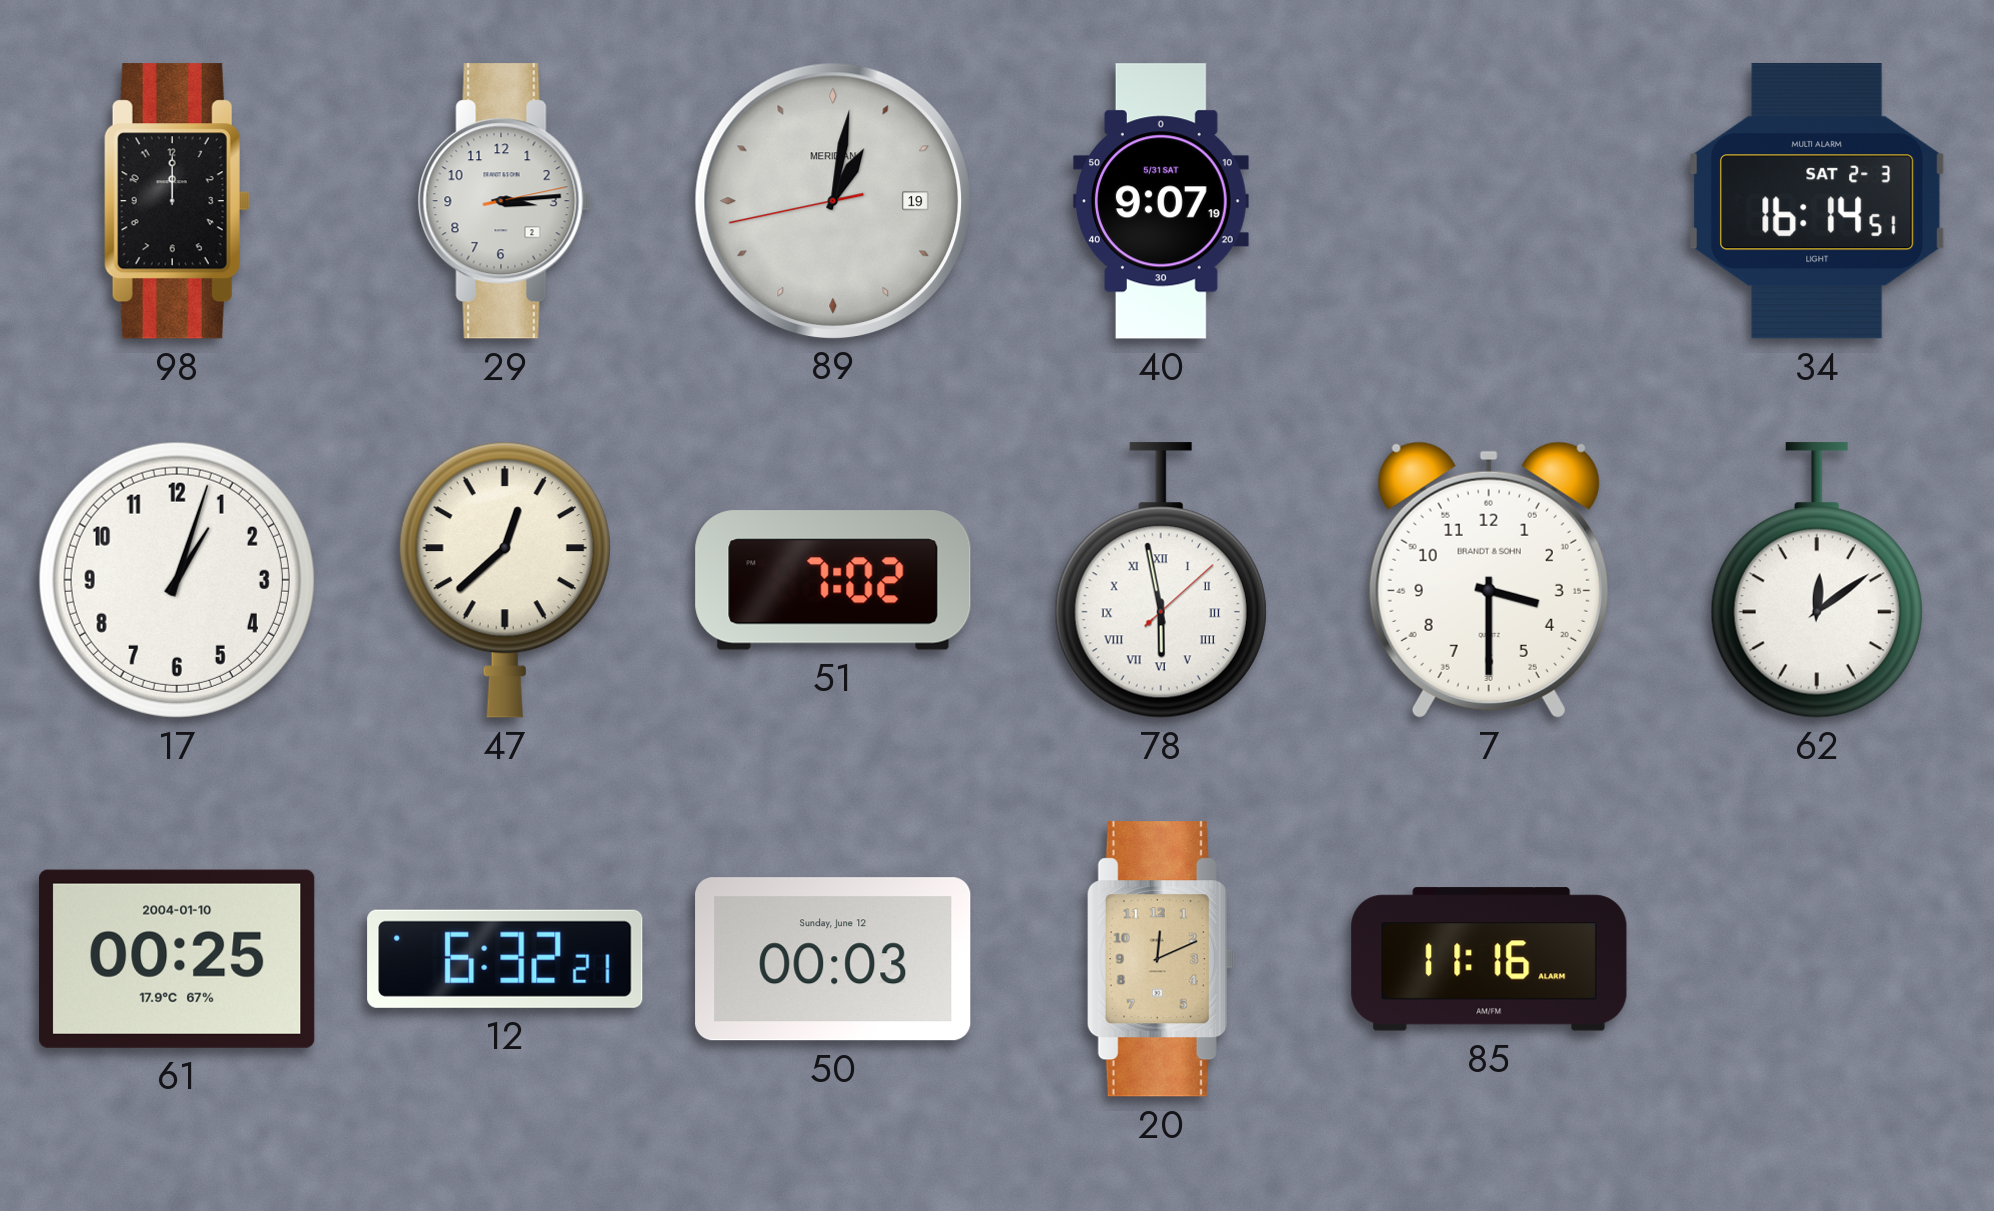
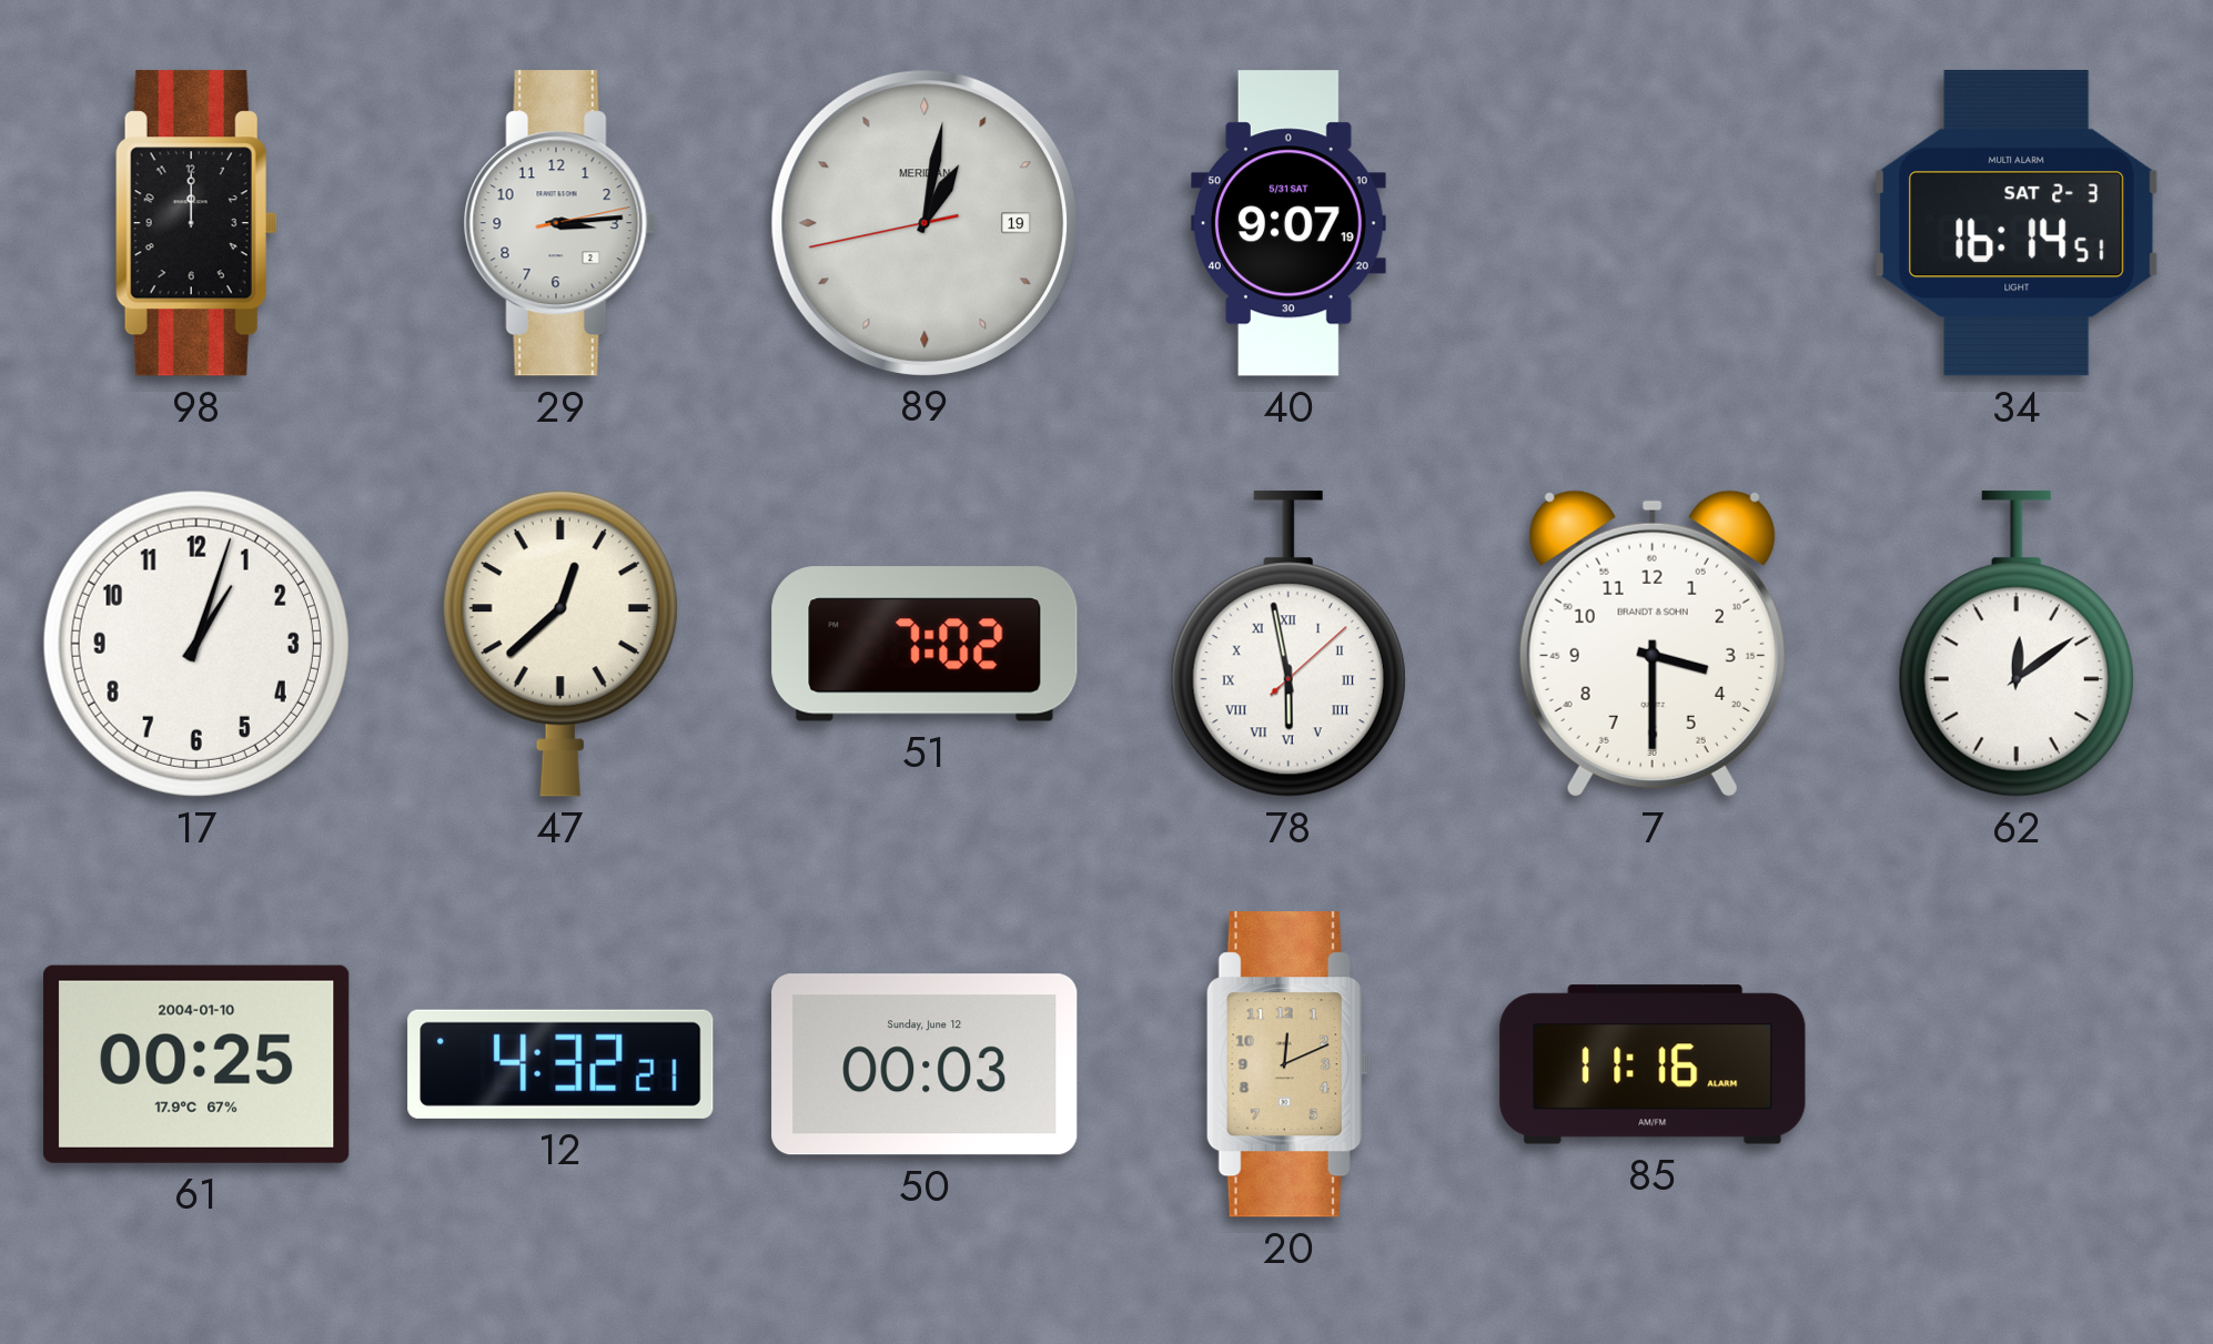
12: 6:32 -> 4:32
